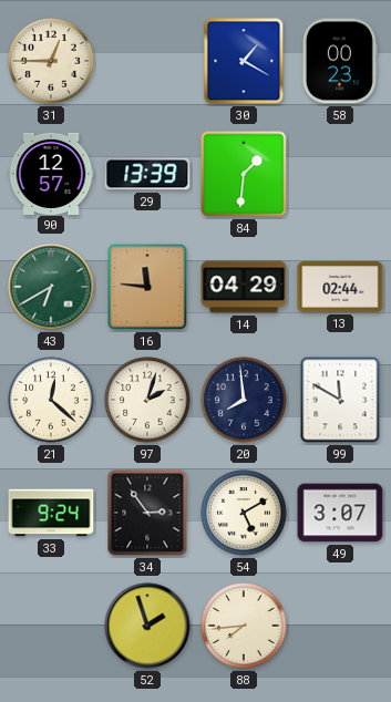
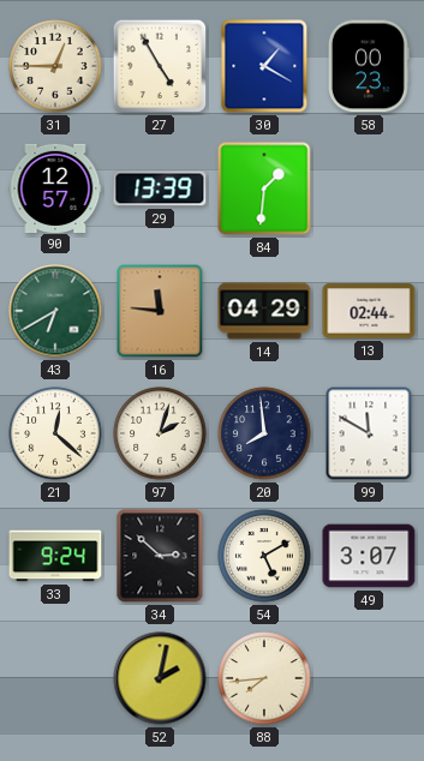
27: none -> 4:55
34: 2:54 -> 2:52
52: 1:57 -> 2:02
